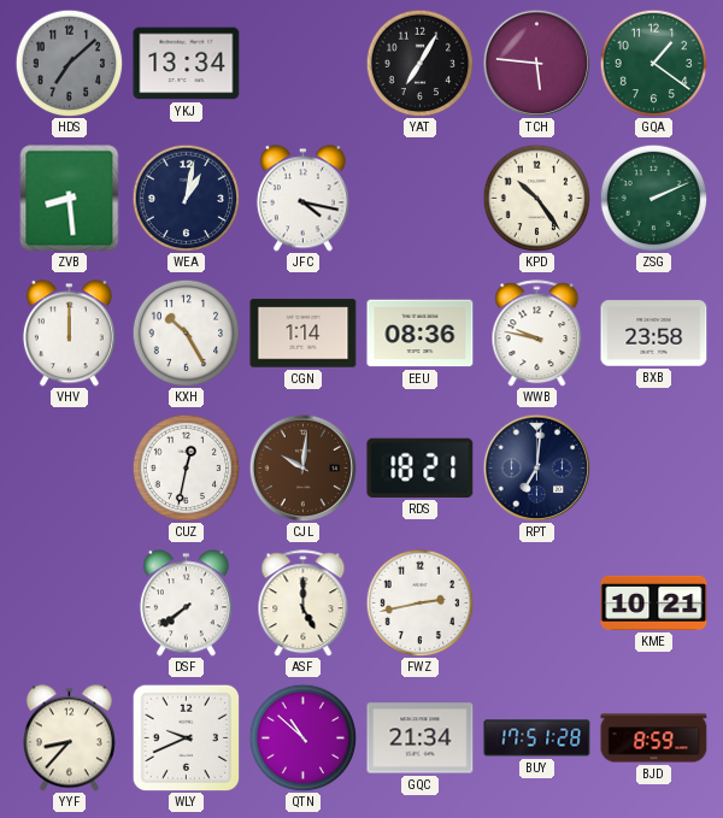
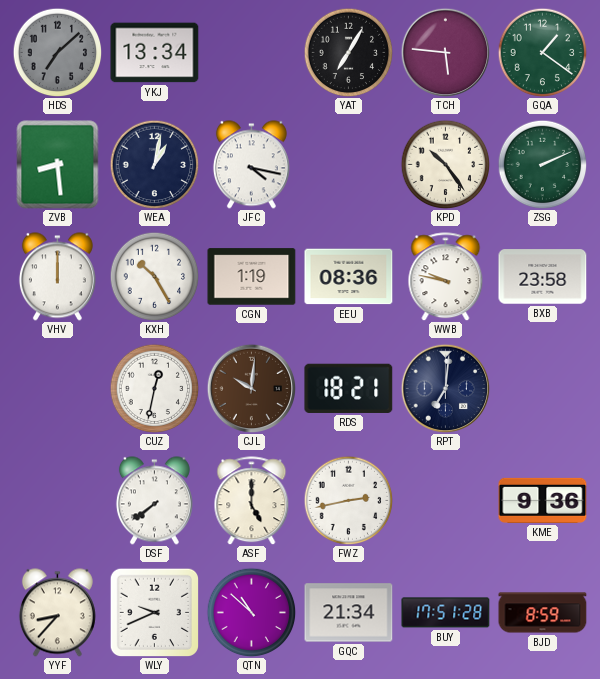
CGN: 1:14 -> 1:19
KME: 10:21 -> 9:36
